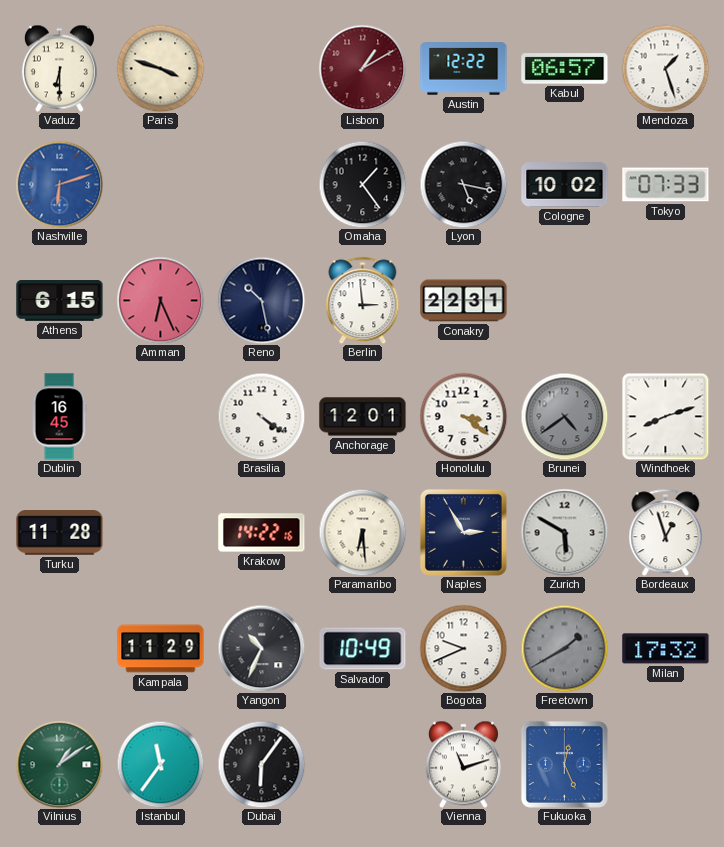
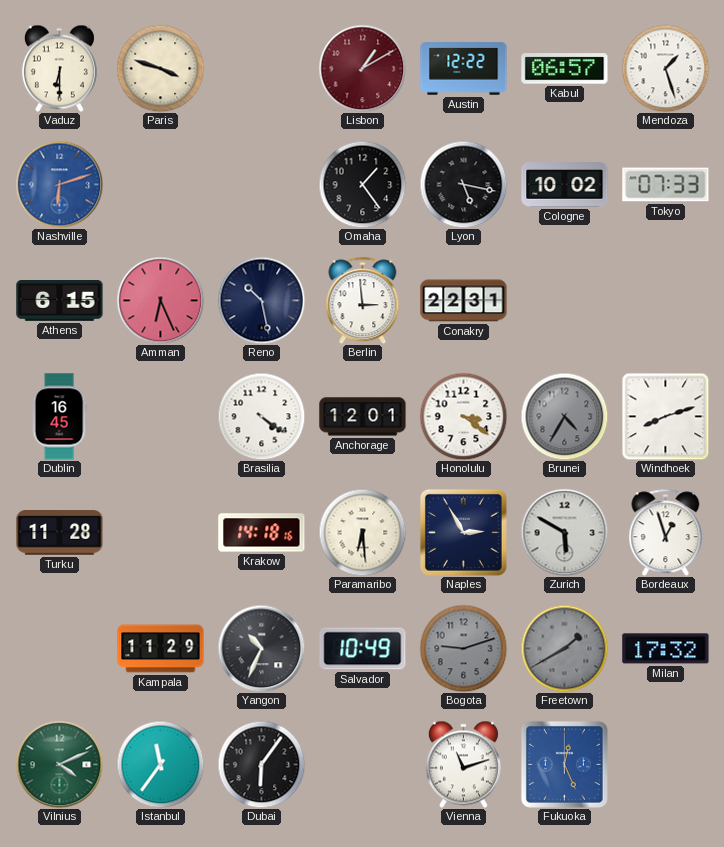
Brunei: 4:39 -> 4:35
Krakow: 14:22 -> 14:18
Bogota: 9:41 -> 9:12
Bogota dial: white -> grey
Vilnius: 1:09 -> 4:11
